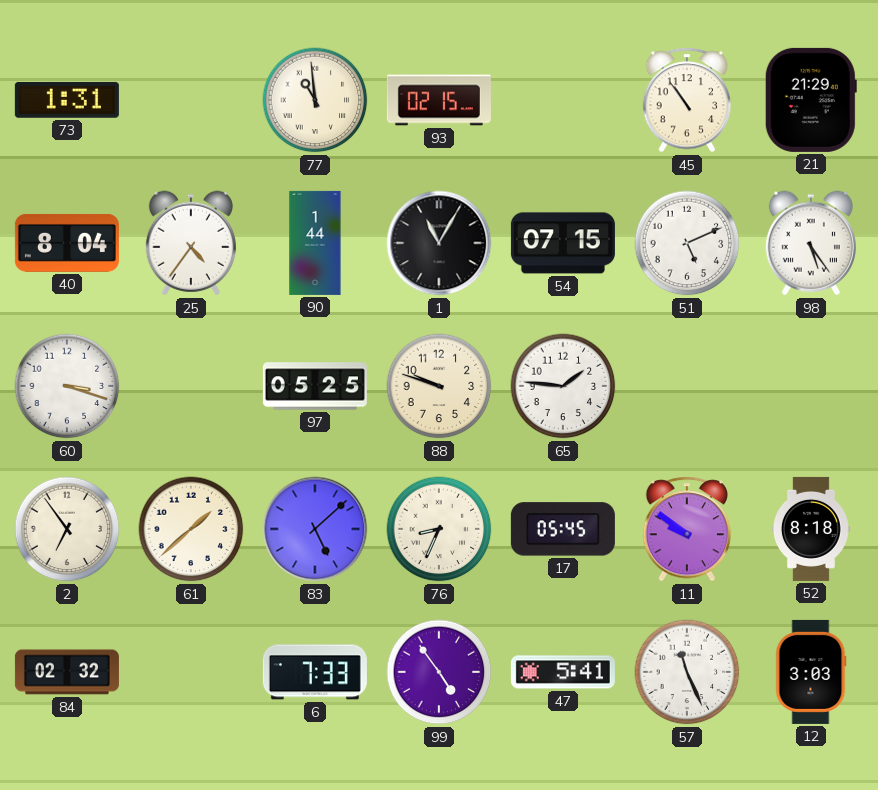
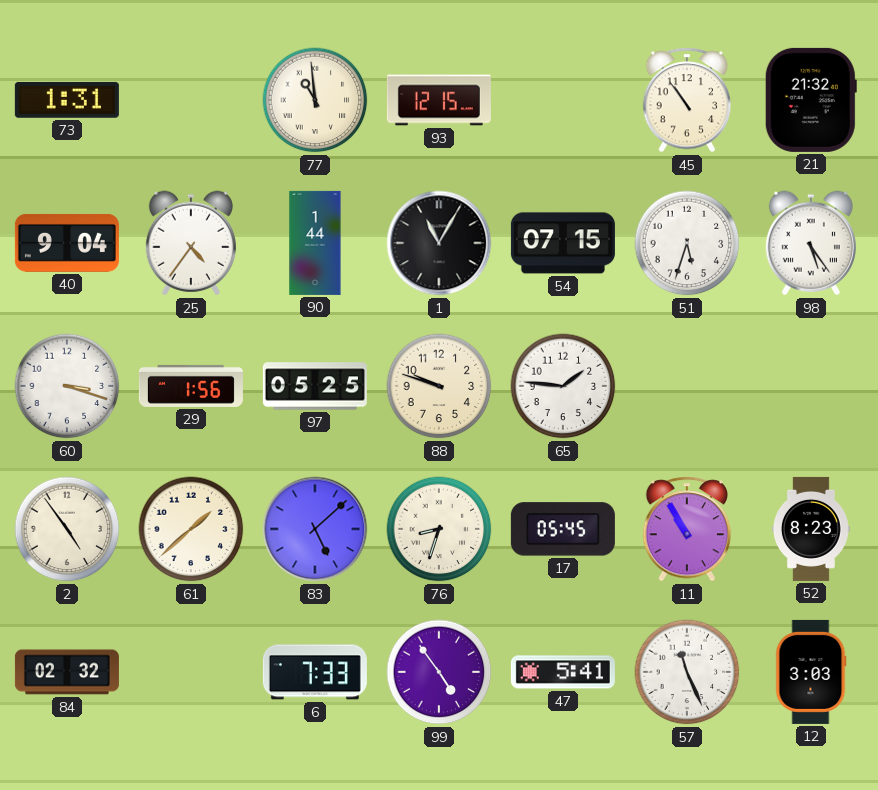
93: 02:15 -> 12:15
21: 21:29 -> 21:32
40: 8:04 -> 9:04
51: 5:11 -> 5:33
29: none -> 1:56
2: 6:54 -> 4:54
76: 8:34 -> 8:33
11: 9:51 -> 10:55
52: 8:18 -> 8:23
